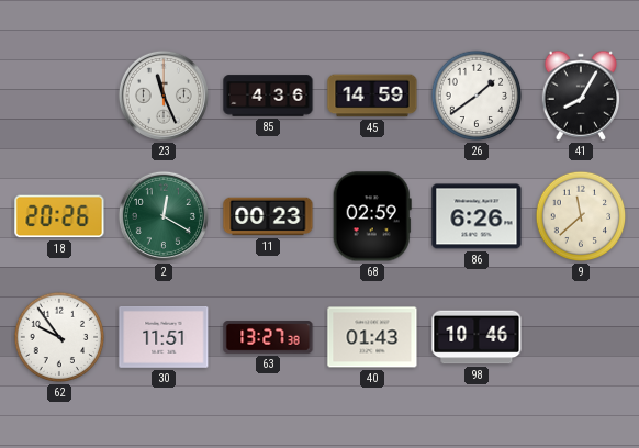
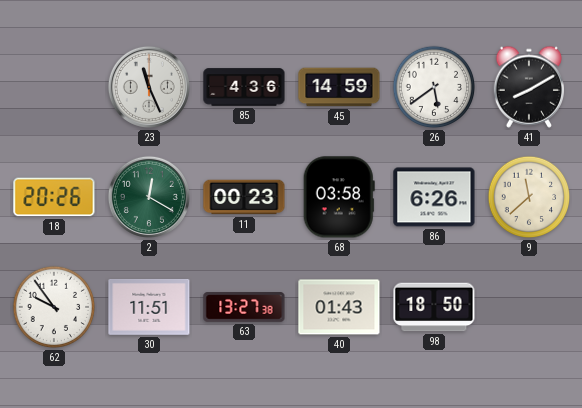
26: 1:39 -> 5:39
41: 8:05 -> 8:10
68: 02:59 -> 03:58
98: 10:46 -> 18:50
